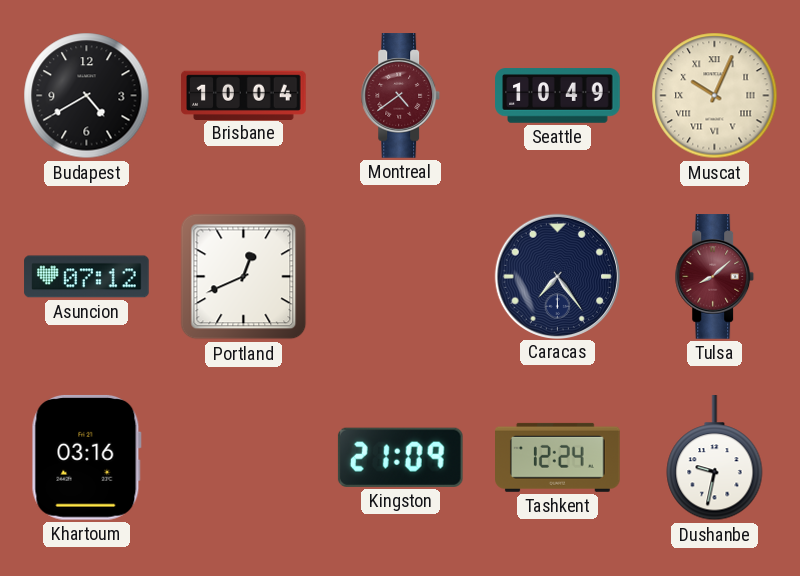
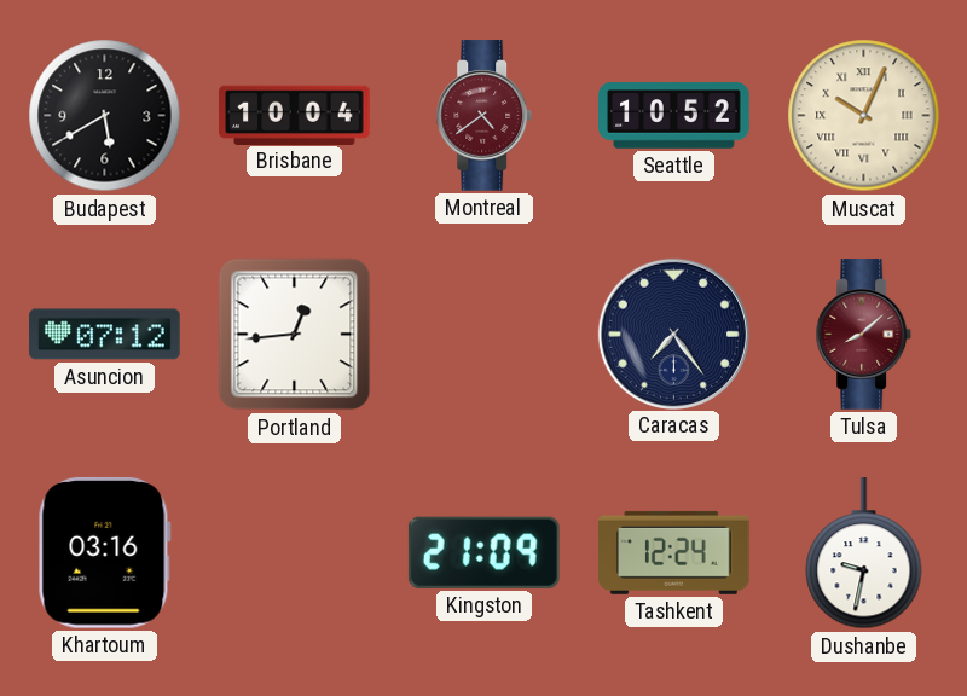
Budapest: 4:40 -> 5:40
Seattle: 10:49 -> 10:52
Portland: 12:41 -> 12:44
